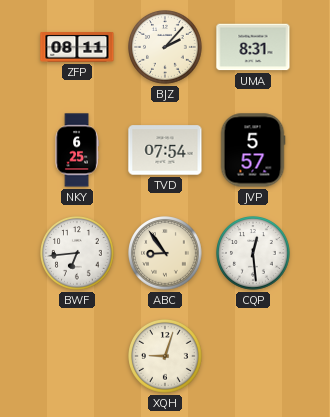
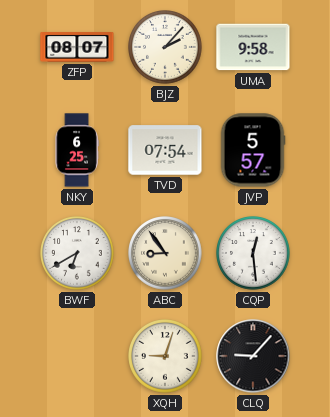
ZFP: 08:11 -> 08:07
UMA: 8:31 -> 9:58
BWF: 6:44 -> 6:40
CLQ: none -> 9:07
